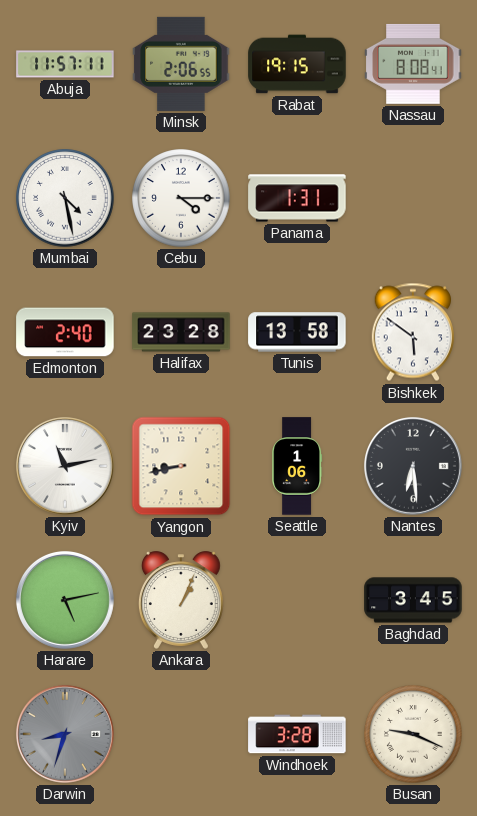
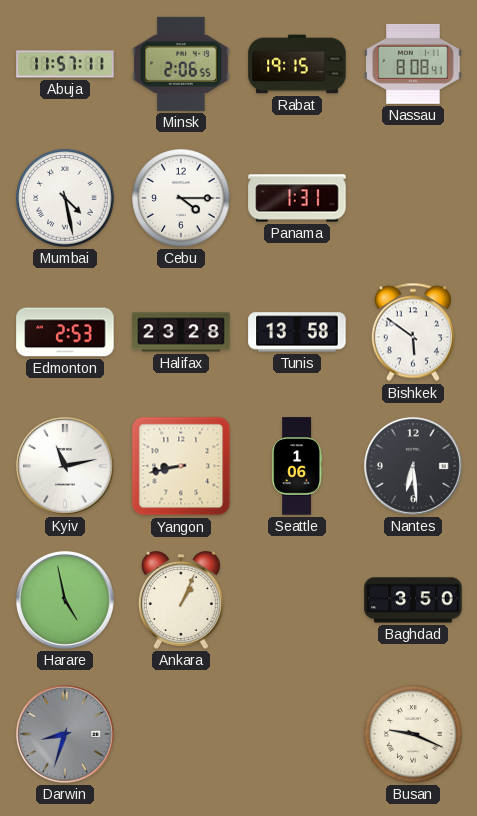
Edmonton: 2:40 -> 2:53
Harare: 5:13 -> 4:58
Baghdad: 3:45 -> 3:50
Windhoek: 3:28 -> none
